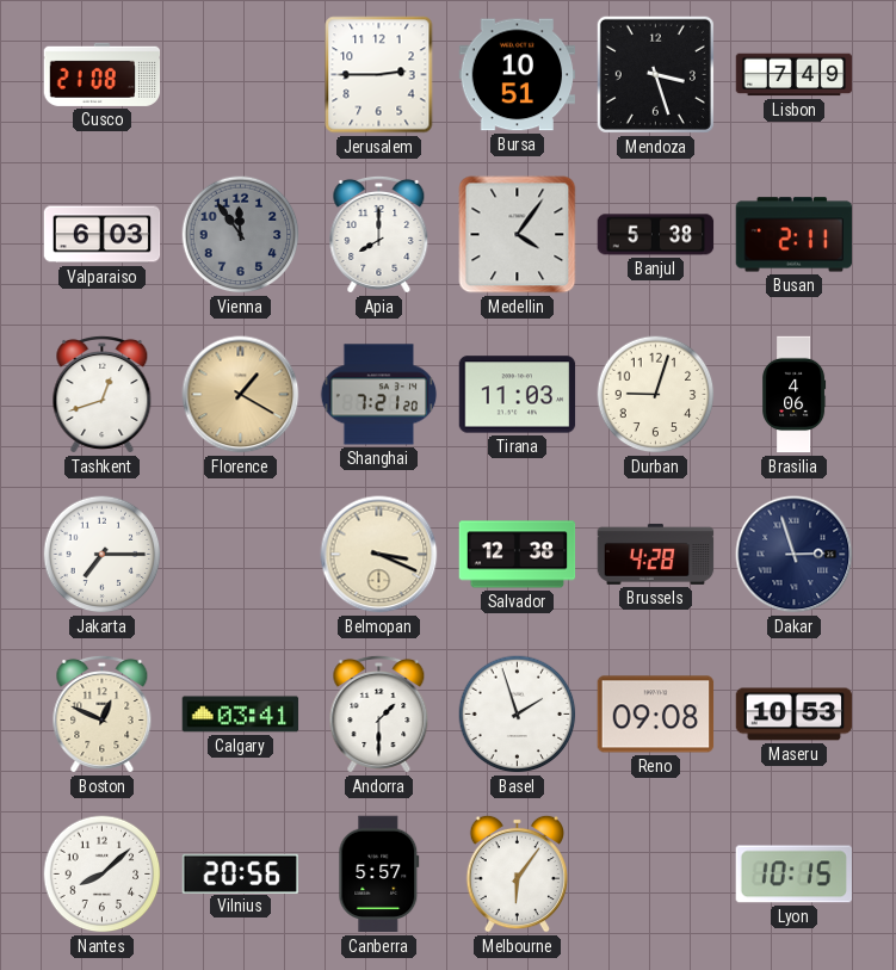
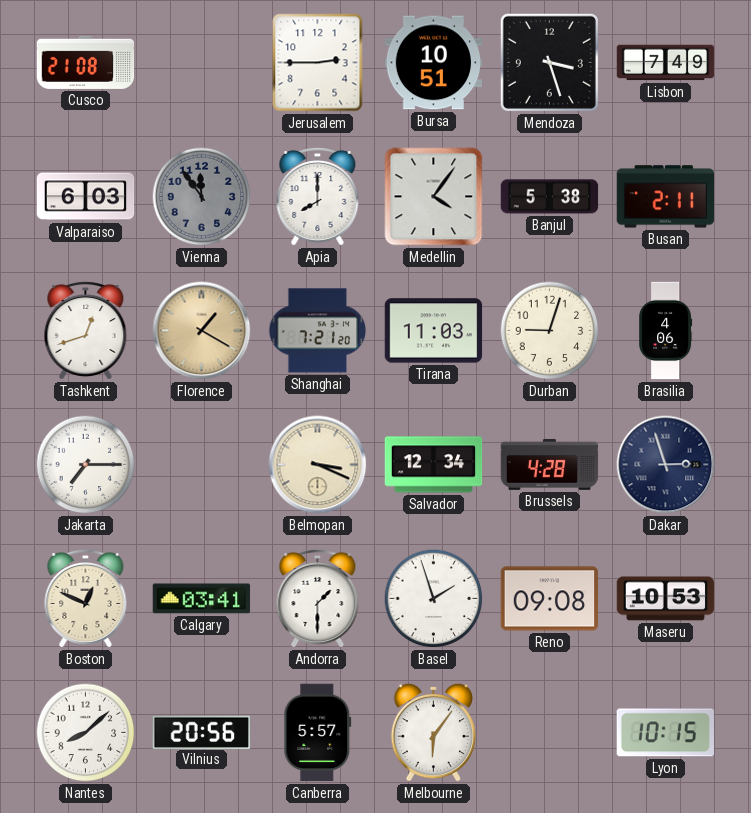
Salvador: 12:38 -> 12:34
